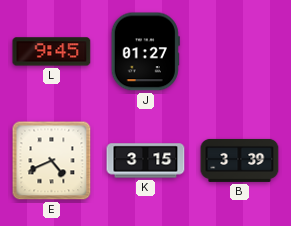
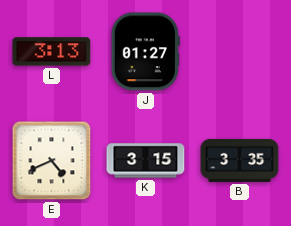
L: 9:45 -> 3:13
B: 3:39 -> 3:35
